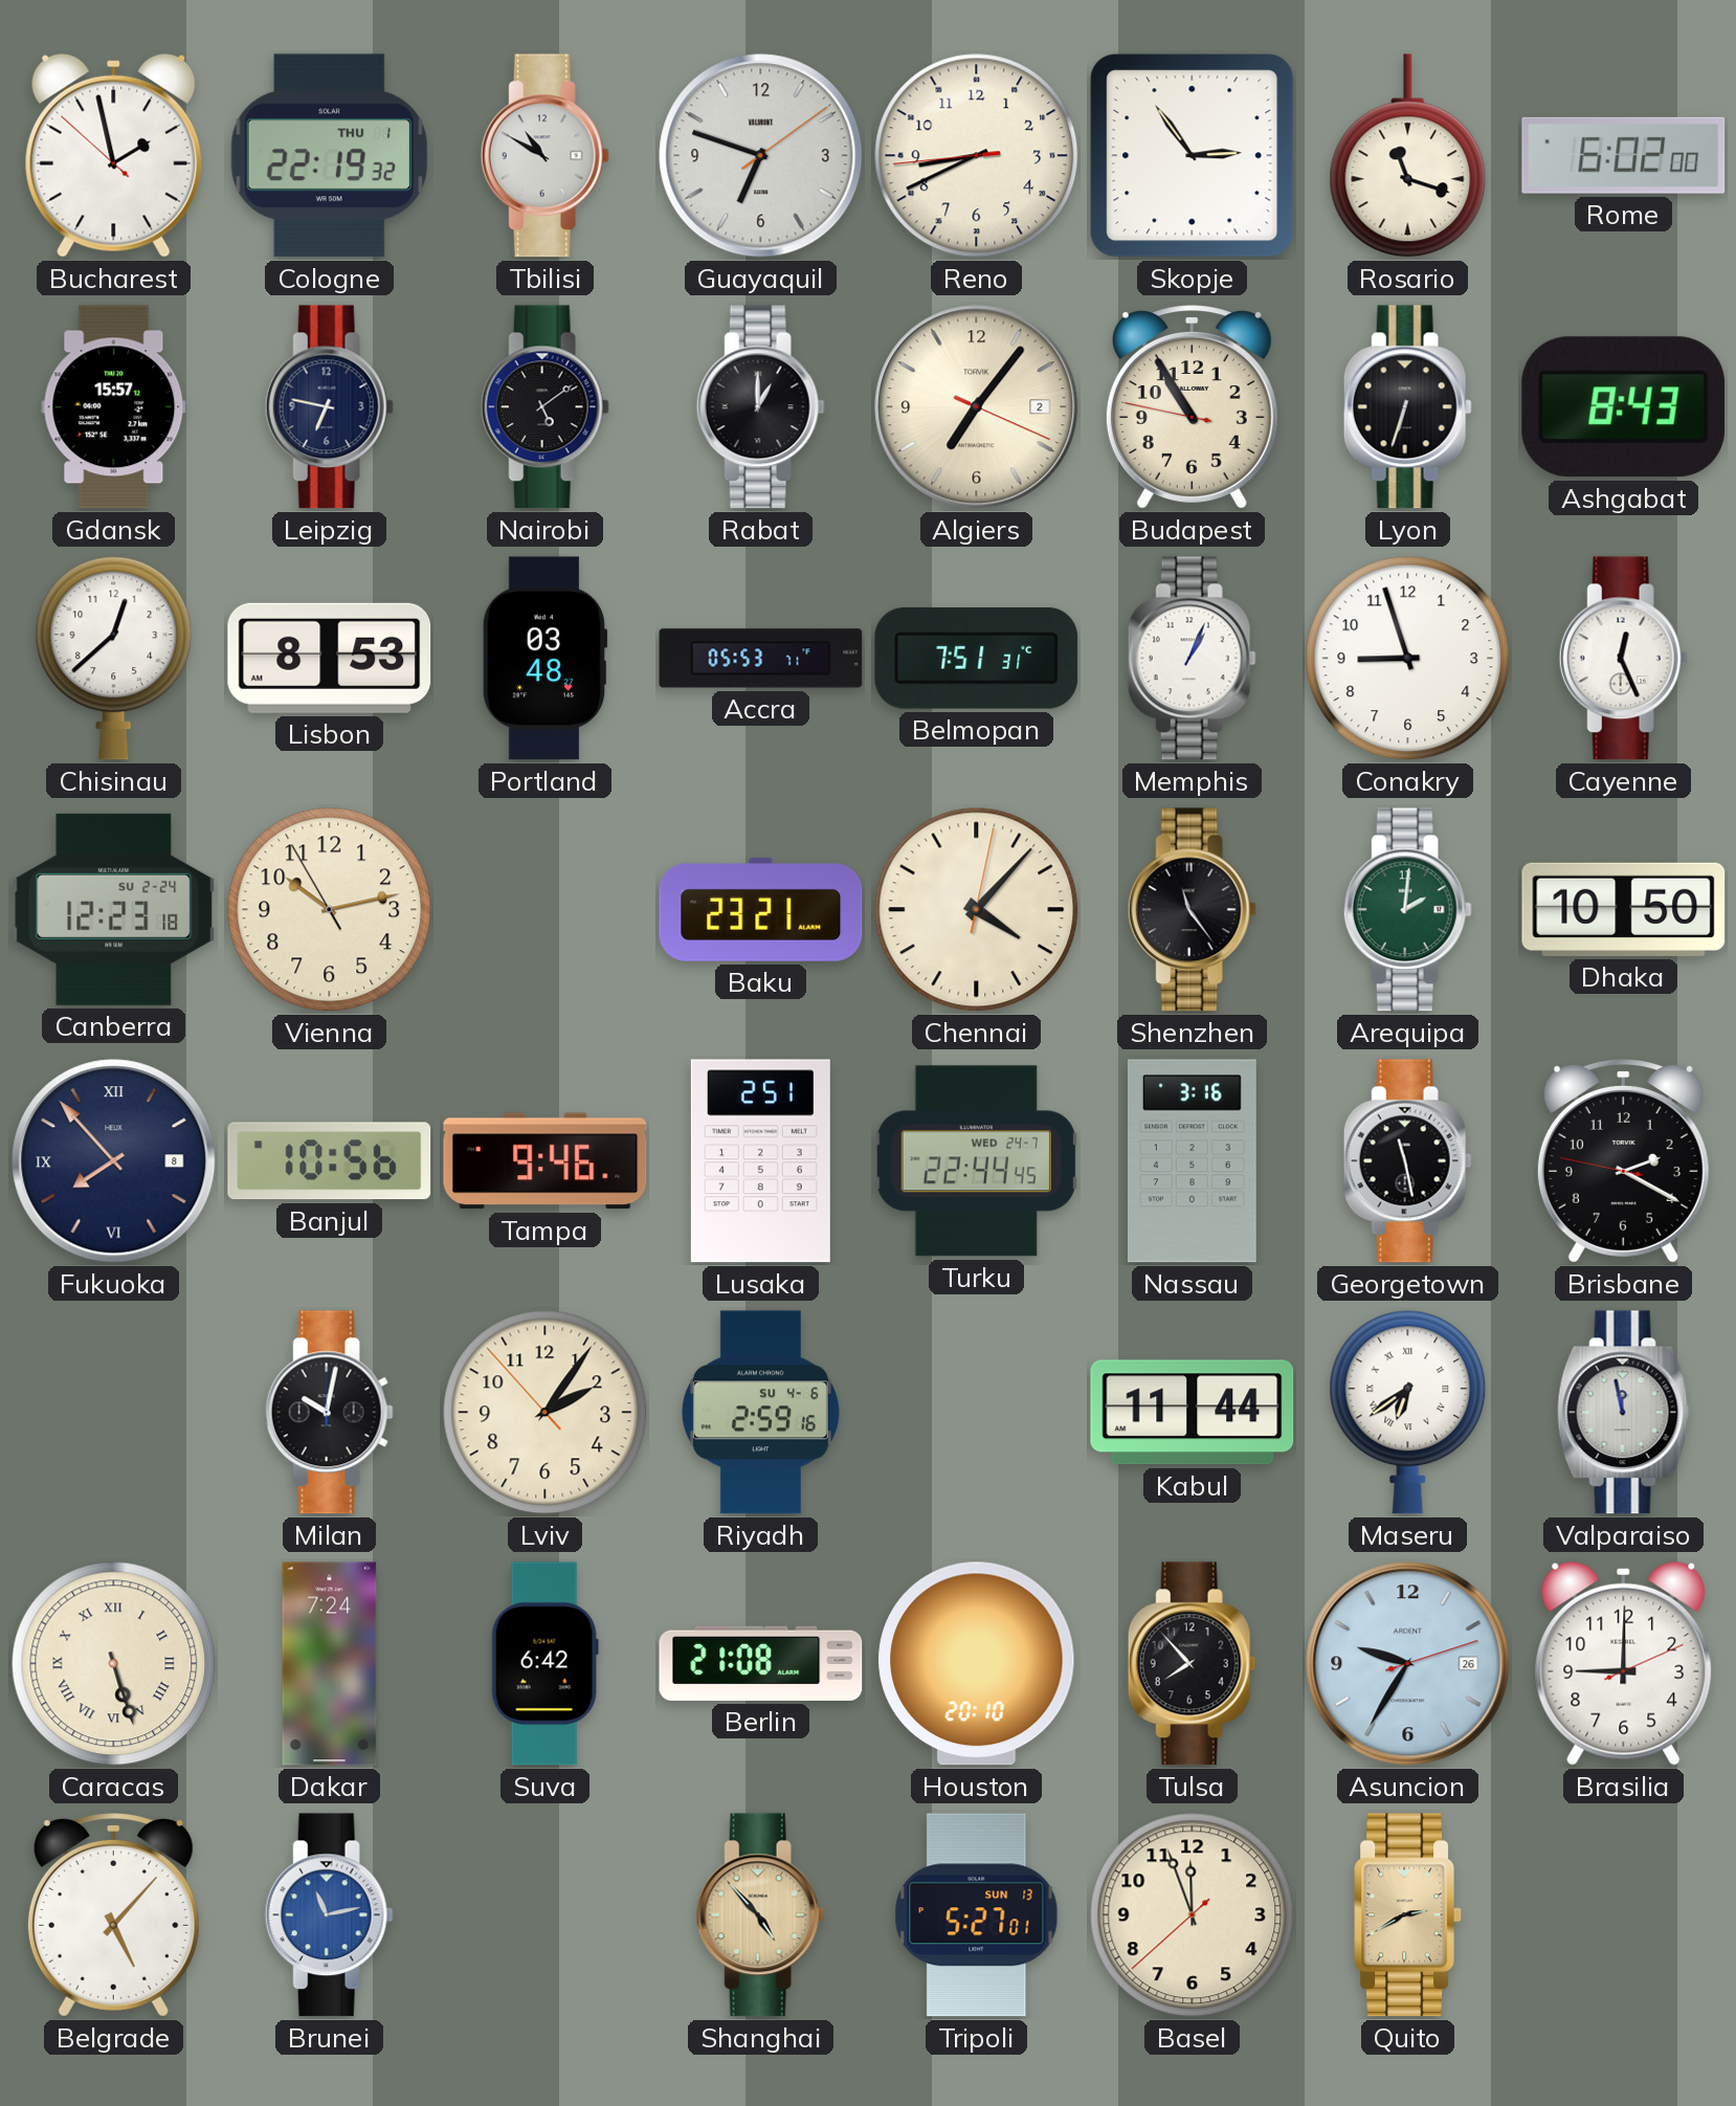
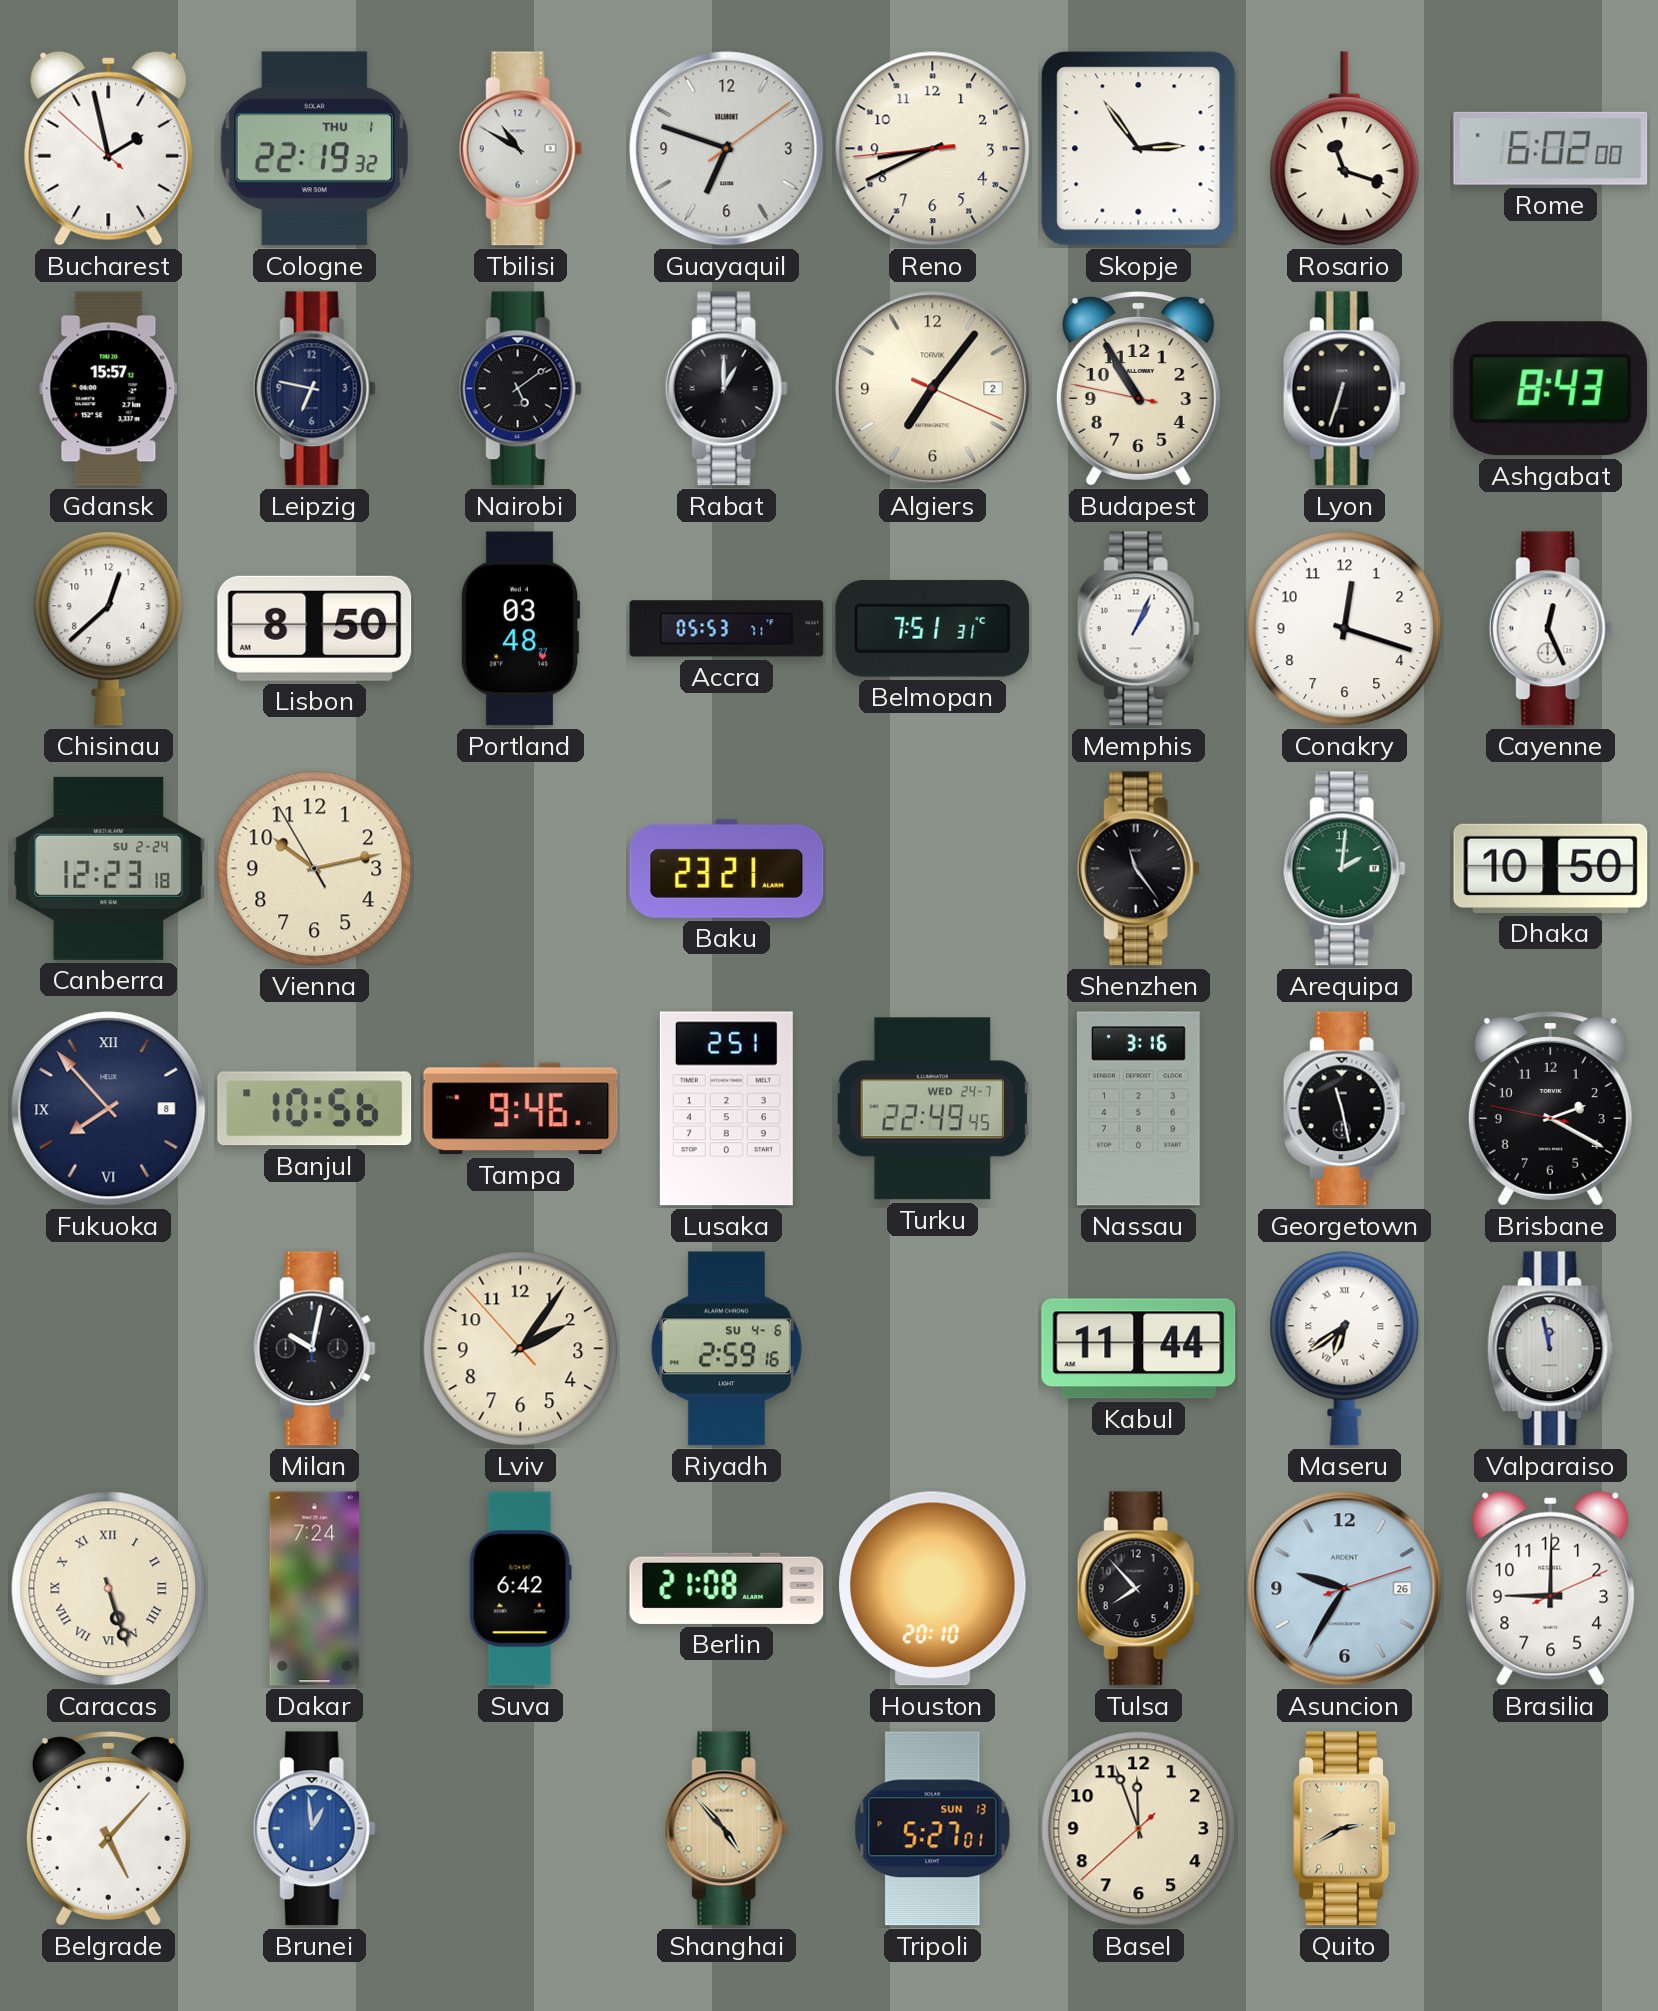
Lisbon: 8:53 -> 8:50
Conakry: 8:57 -> 12:18
Chennai: 4:07 -> none
Turku: 22:44 -> 22:49
Brunei: 11:13 -> 12:59
